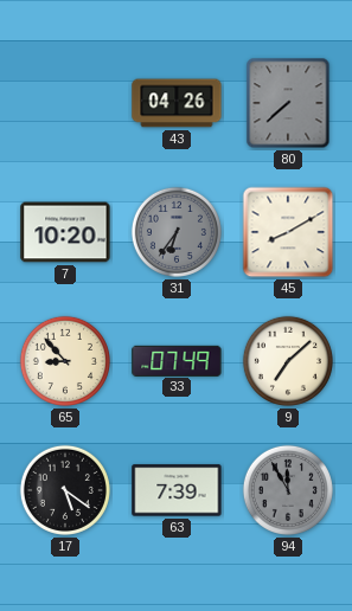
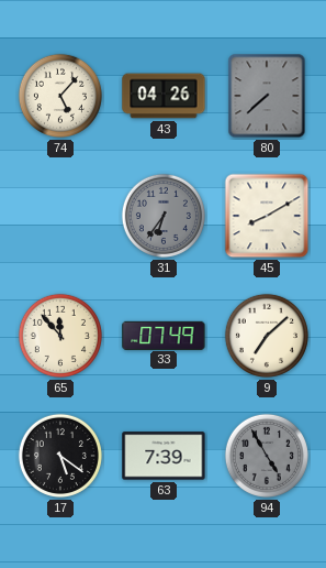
74: none -> 5:07
7: 10:20 -> none
65: 8:53 -> 11:53
94: 11:55 -> 4:55
